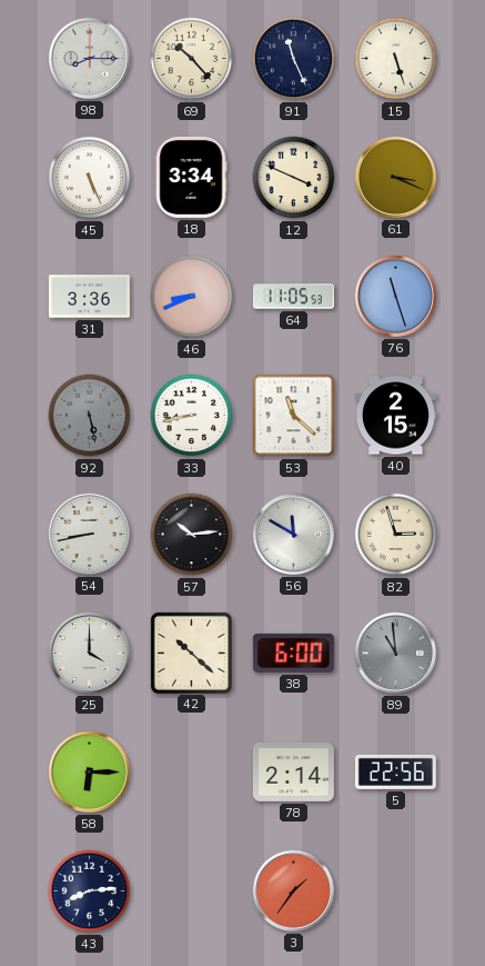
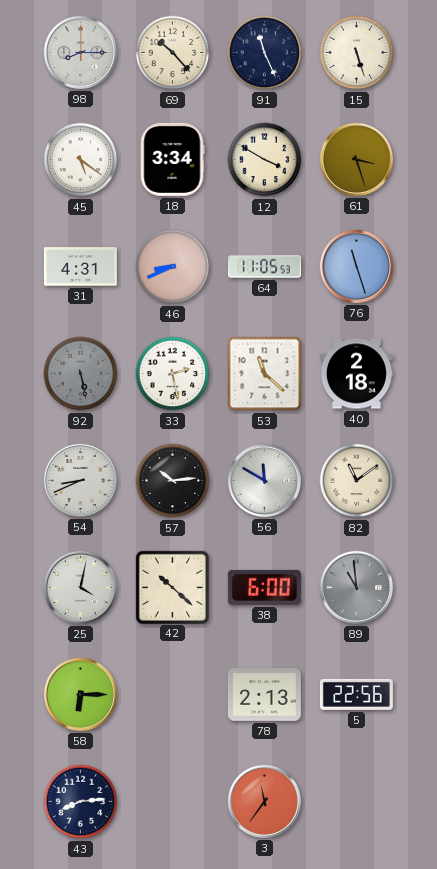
45: 5:26 -> 5:21
12: 3:49 -> 3:50
61: 3:19 -> 3:27
31: 3:36 -> 4:31
33: 8:43 -> 2:28
40: 2:15 -> 2:18
54: 8:43 -> 8:41
82: 2:57 -> 11:09
25: 4:00 -> 4:02
78: 2:14 -> 2:13
3: 1:36 -> 11:36
